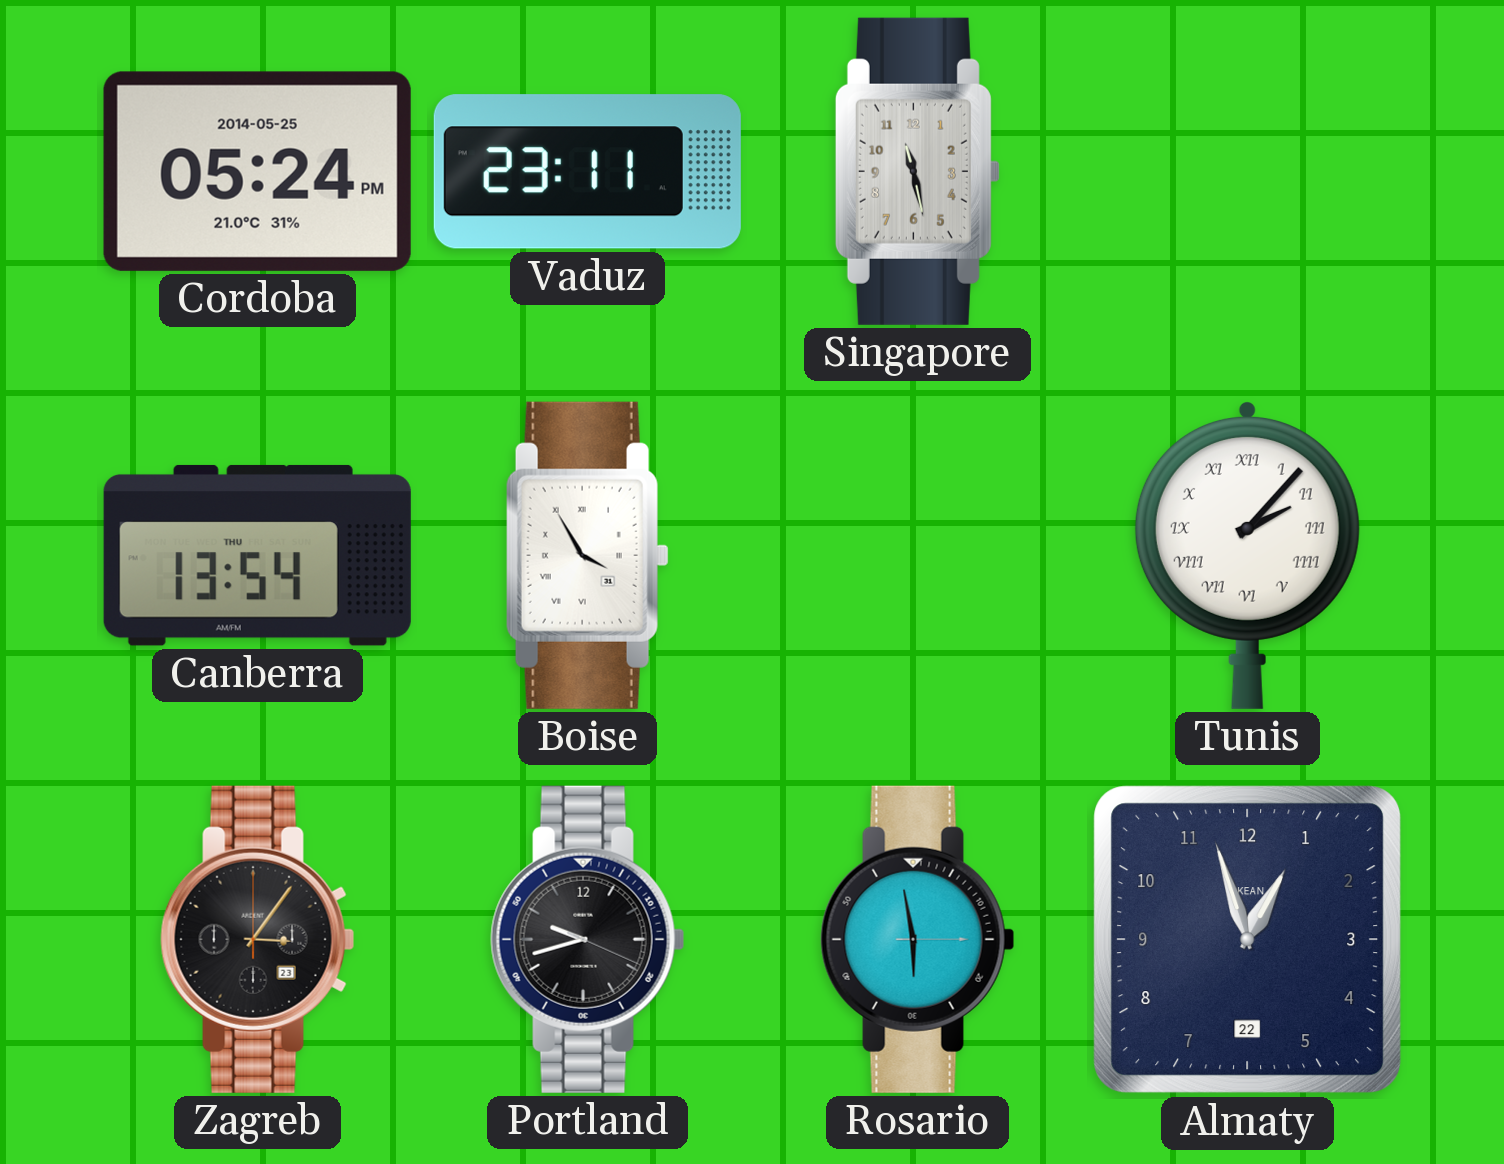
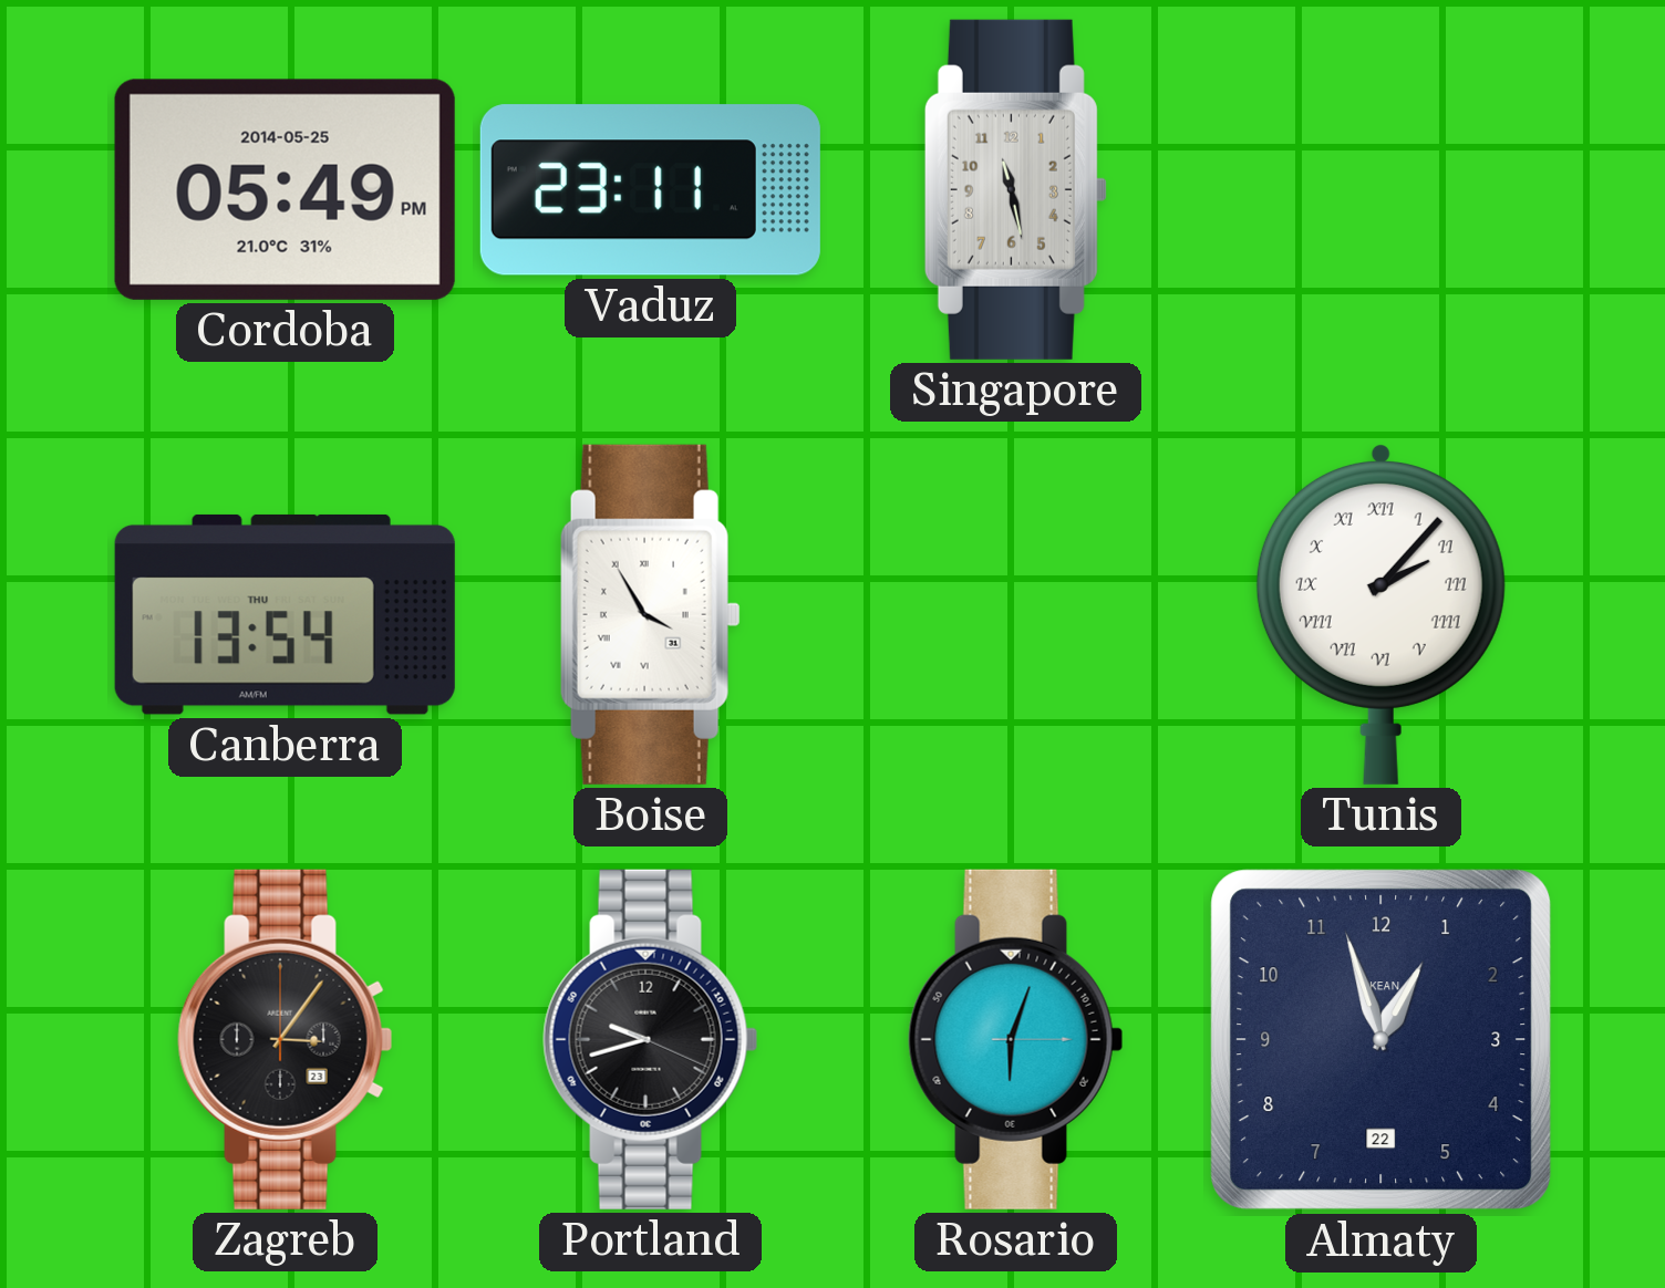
Cordoba: 05:24 -> 05:49
Rosario: 5:58 -> 6:03
